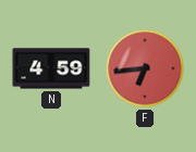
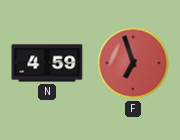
F: 6:44 -> 6:57
